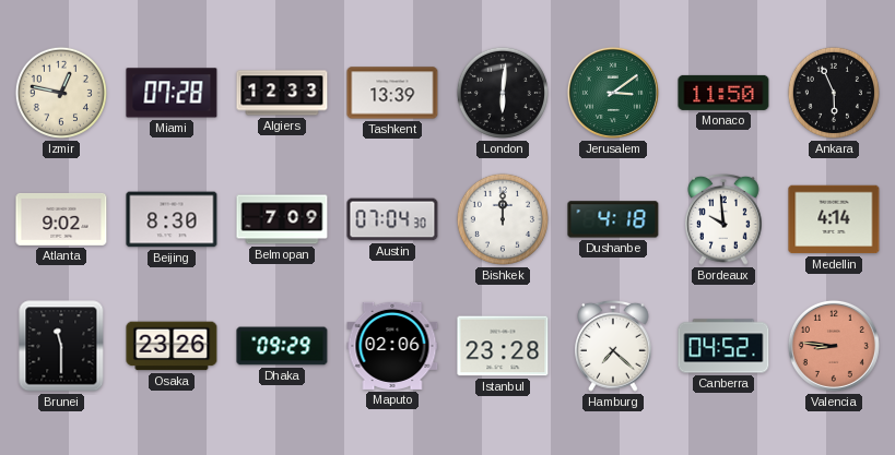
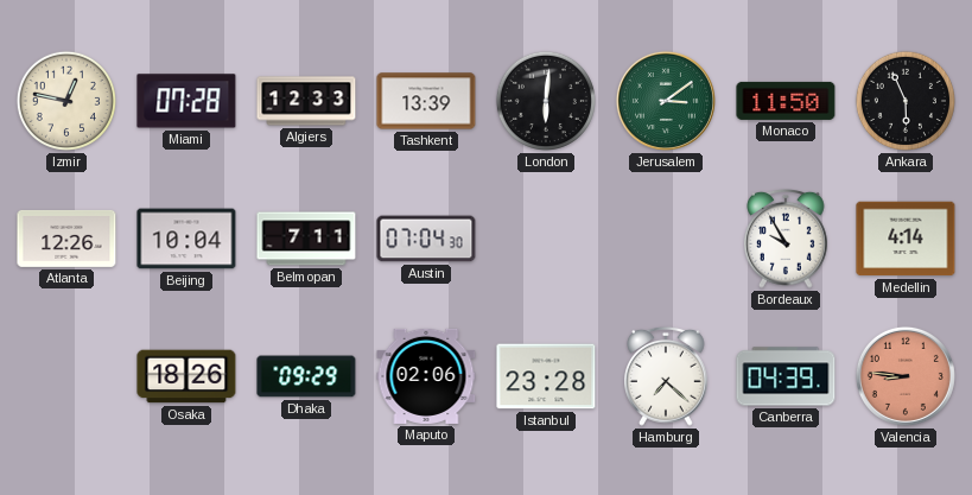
Atlanta: 9:02 -> 12:26
Beijing: 8:30 -> 10:04
Belmopan: 7:09 -> 7:11
Bishkek: 12:00 -> none
Dushanbe: 4:18 -> none
Bordeaux: 9:59 -> 9:55
Brunei: 11:30 -> none
Osaka: 23:26 -> 18:26
Canberra: 04:52 -> 04:39
